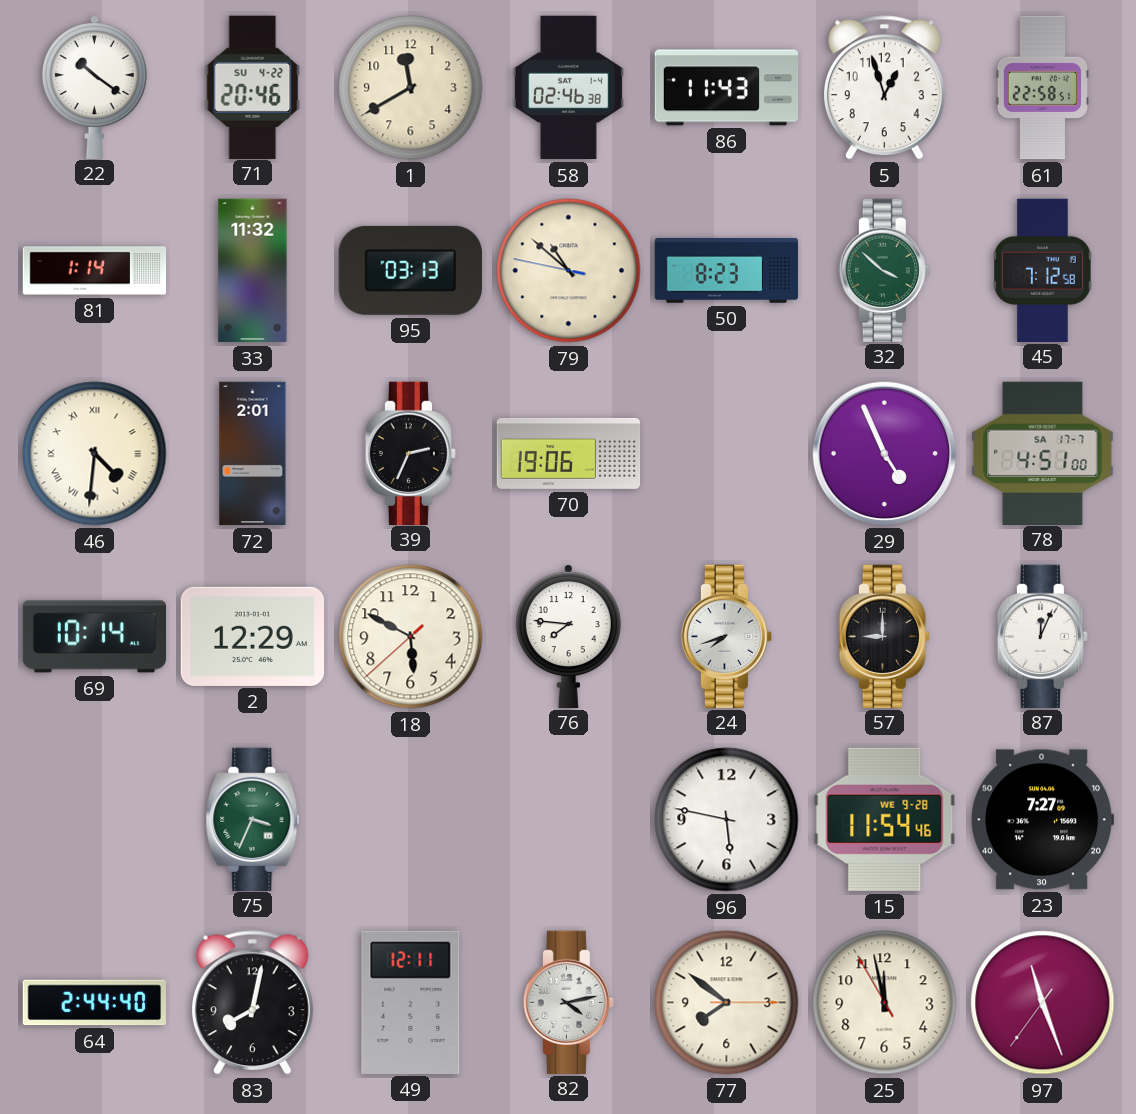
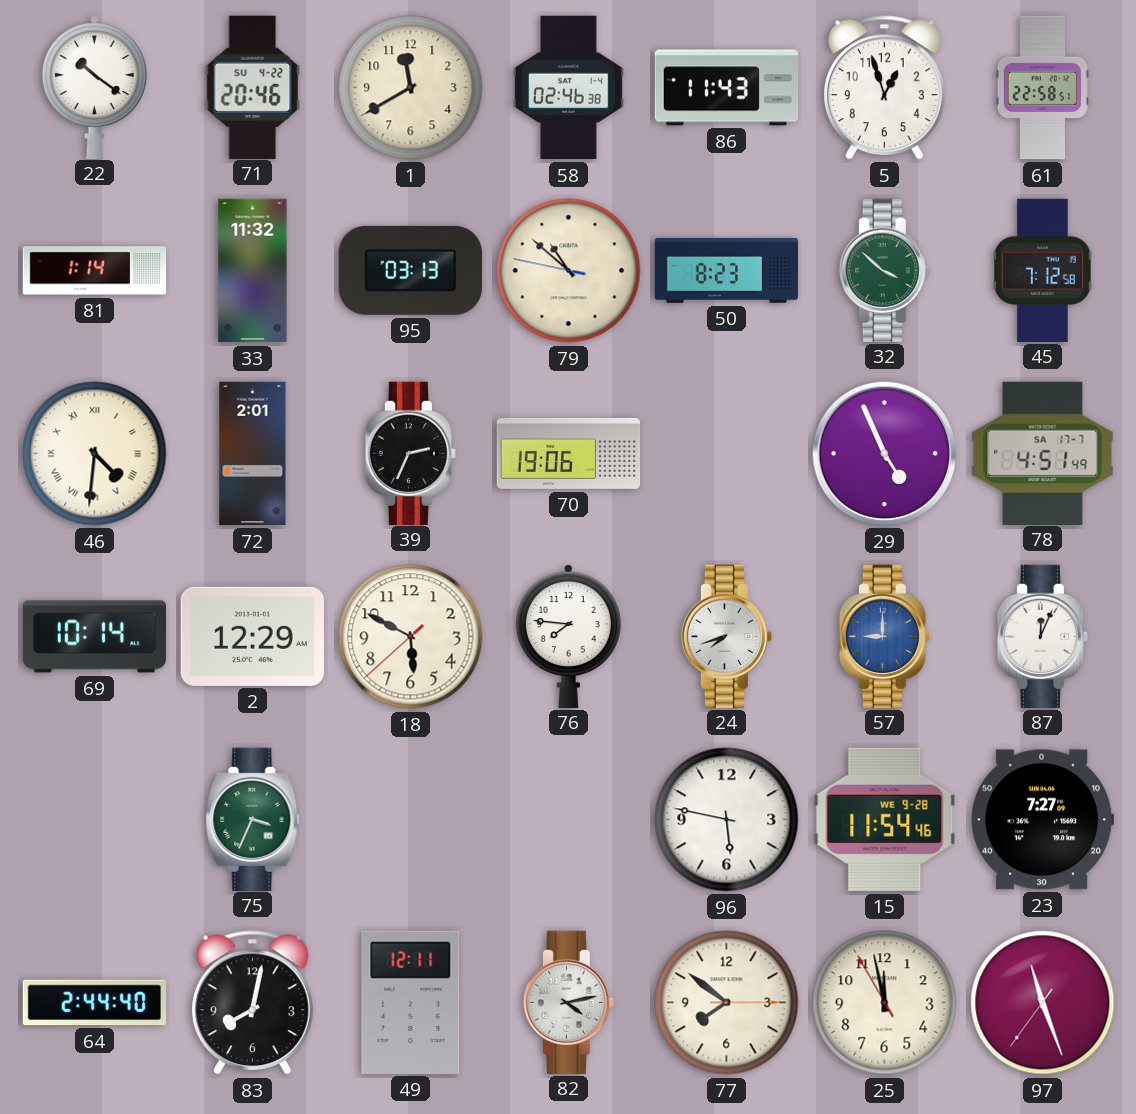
78: 4:51:00 -> 4:51:49
57 dial: black -> blue
